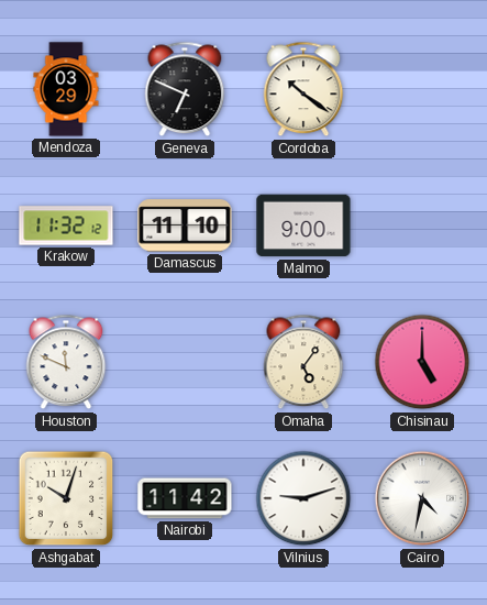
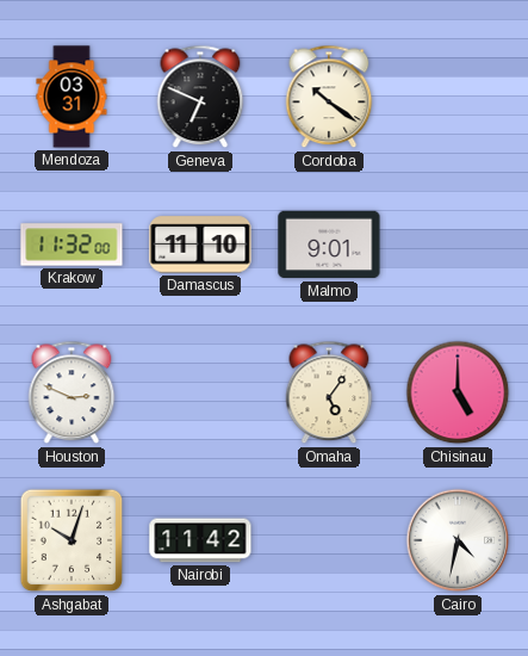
Mendoza: 03:29 -> 03:31
Krakow: 11:32:12 -> 11:32:00
Malmo: 9:00 -> 9:01
Houston: 11:49 -> 2:49
Vilnius: 9:12 -> none
